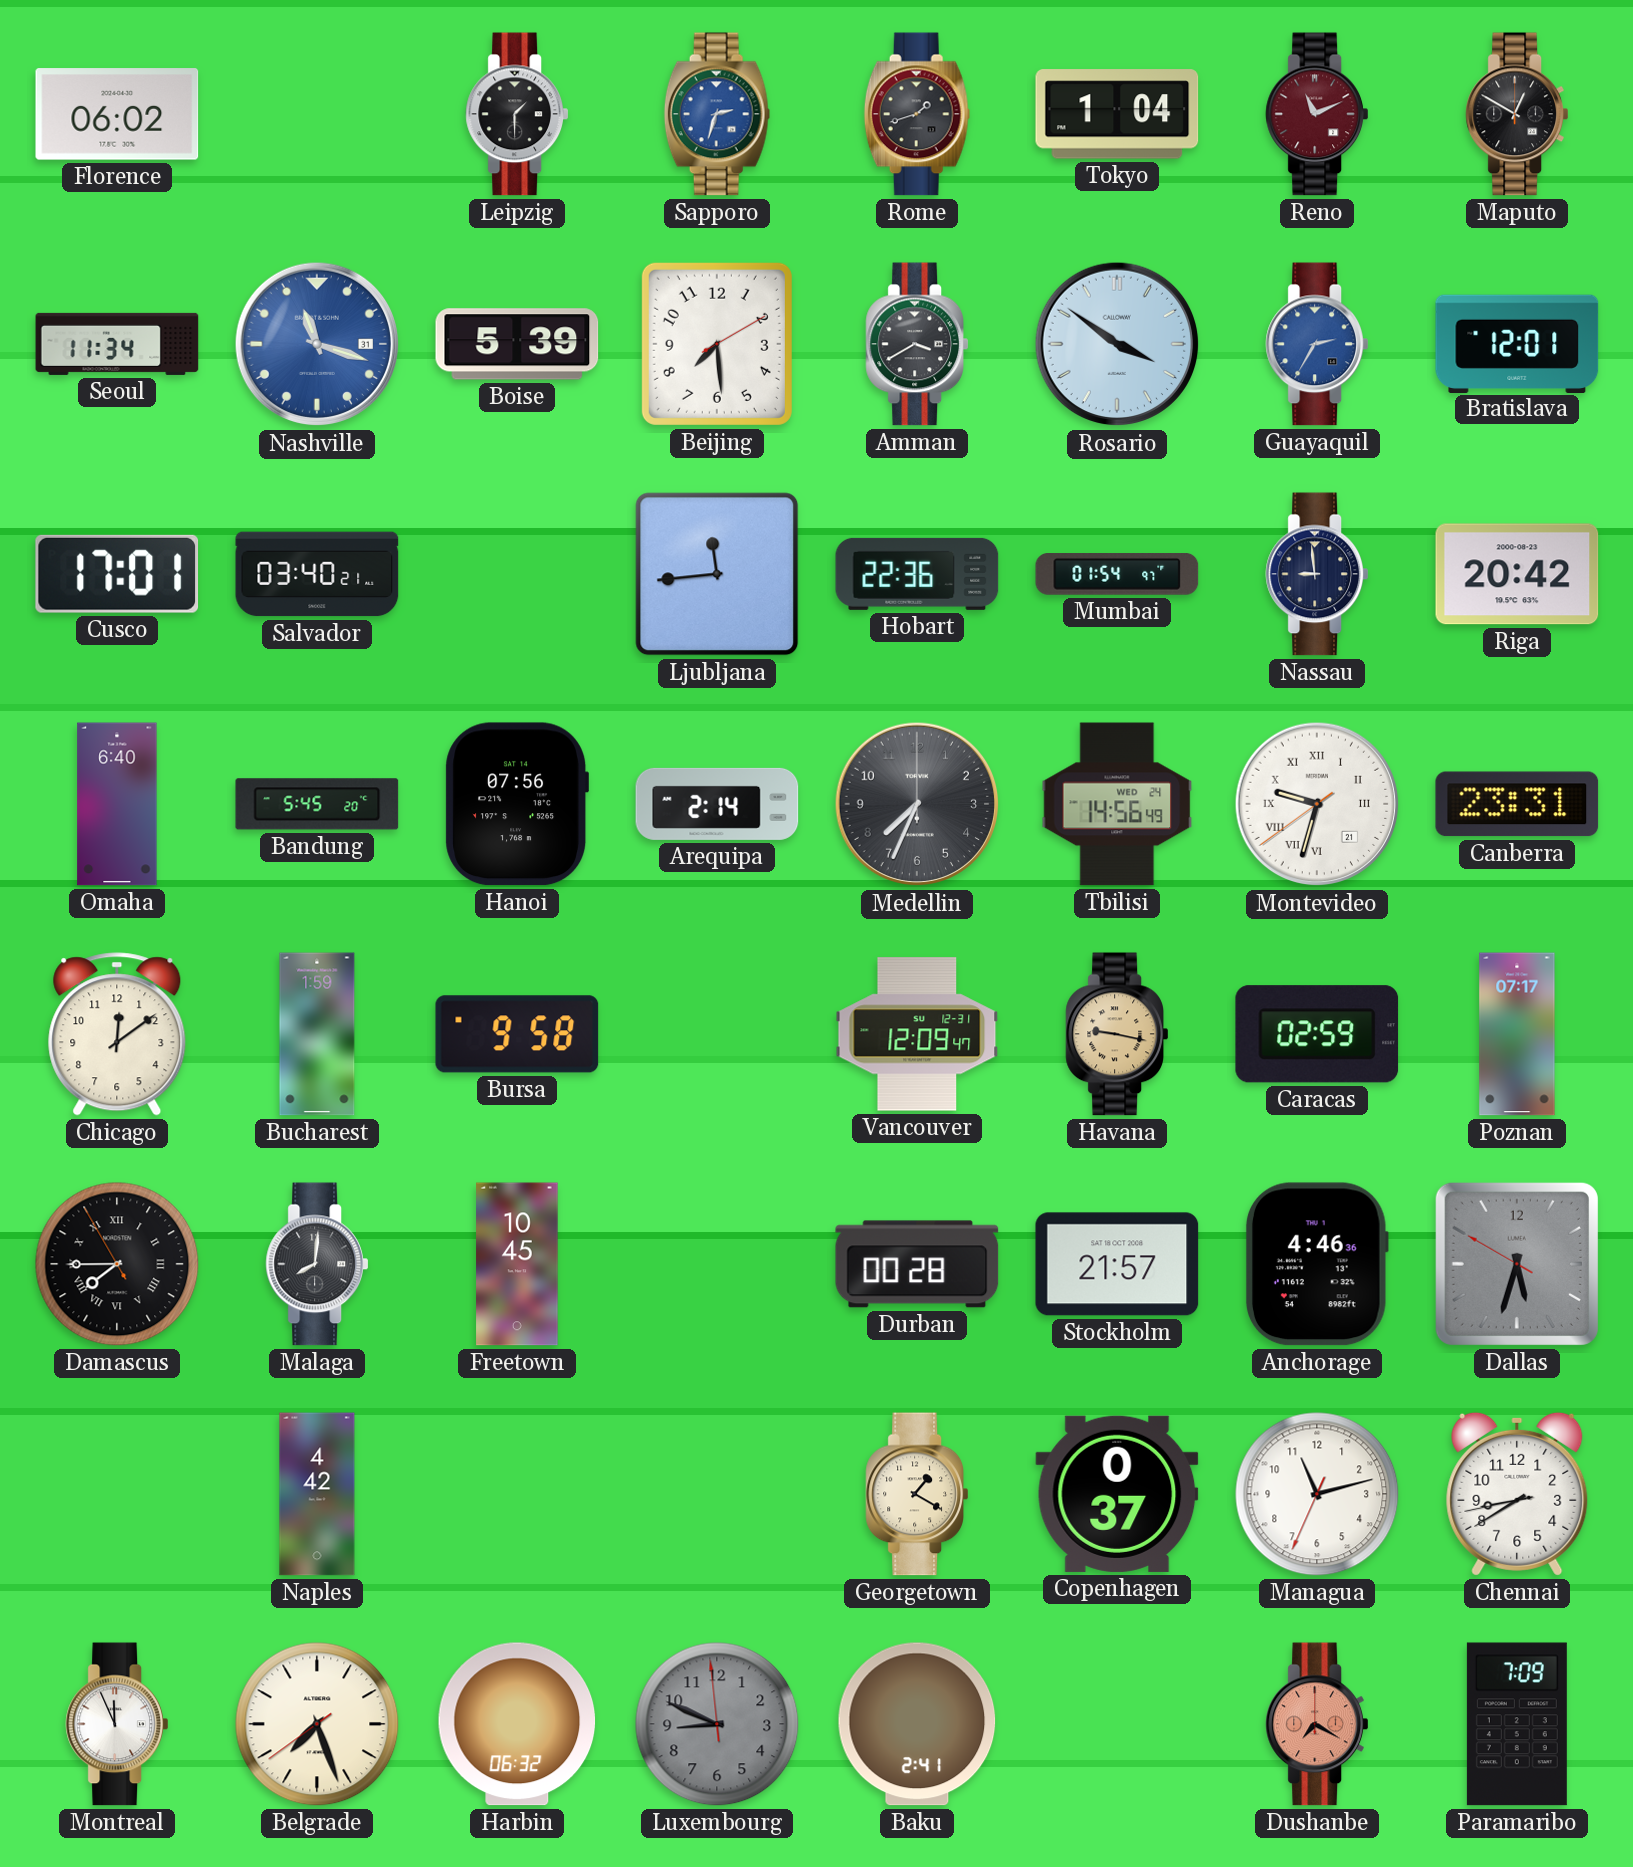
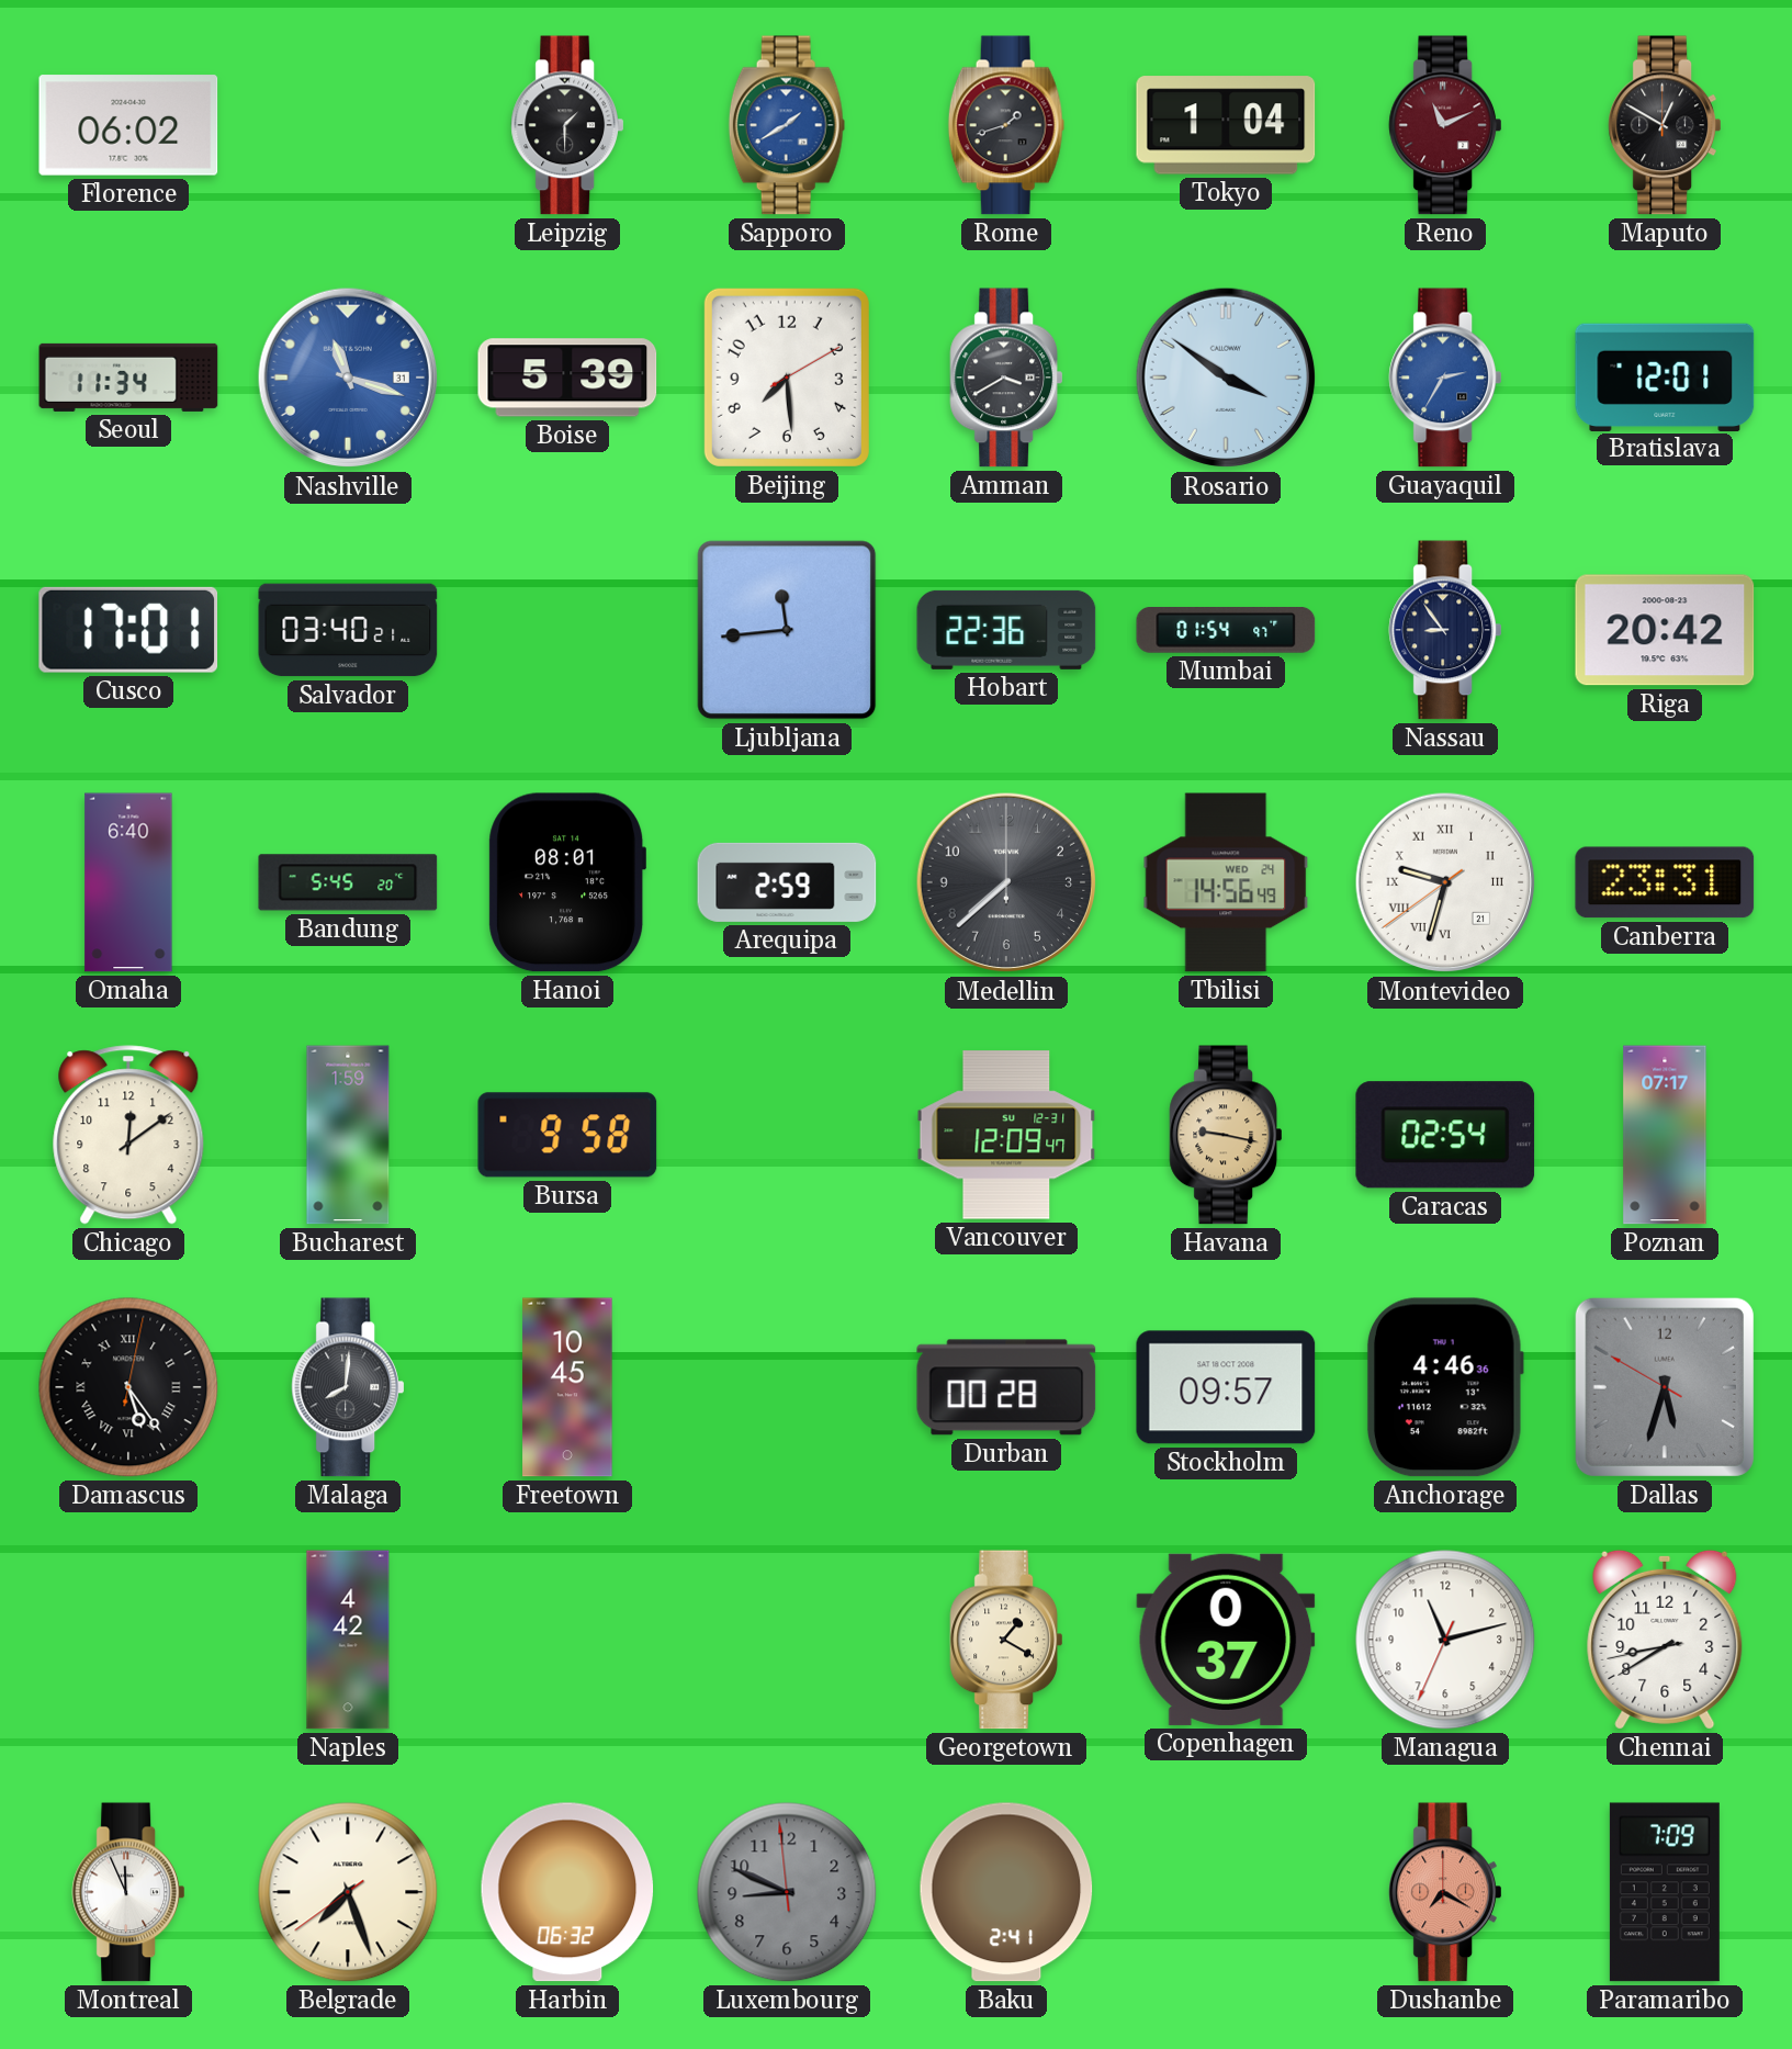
Sapporo: 2:33 -> 1:40
Nassau: 8:59 -> 8:54
Hanoi: 07:56 -> 08:01
Arequipa: 2:14 -> 2:59
Medellin: 7:34 -> 7:38
Caracas: 02:59 -> 02:54
Damascus: 7:44 -> 5:24
Stockholm: 21:57 -> 09:57
